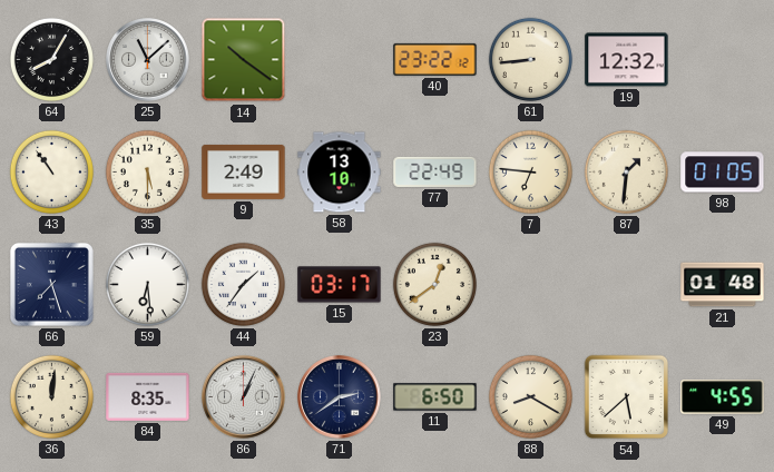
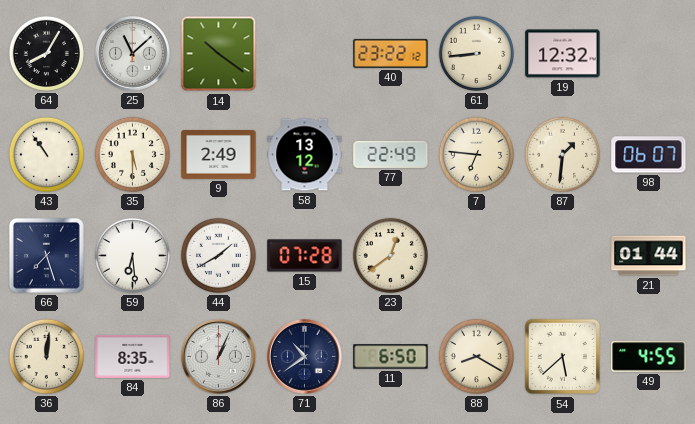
58: 13:10 -> 13:12
98: 01:05 -> 06:07
44: 1:36 -> 1:40
15: 03:17 -> 07:28
21: 01:48 -> 01:44
71: 2:39 -> 10:39
